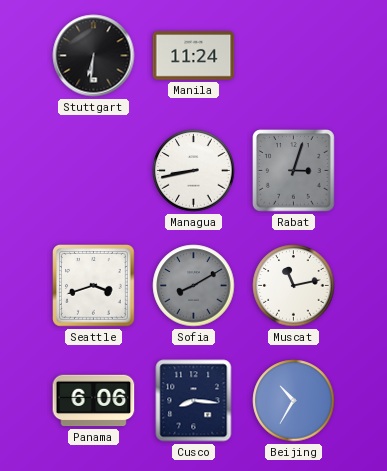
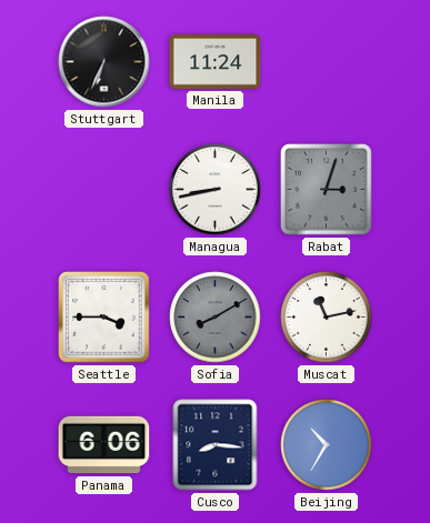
Stuttgart: 6:31 -> 6:34
Seattle: 3:42 -> 3:45
